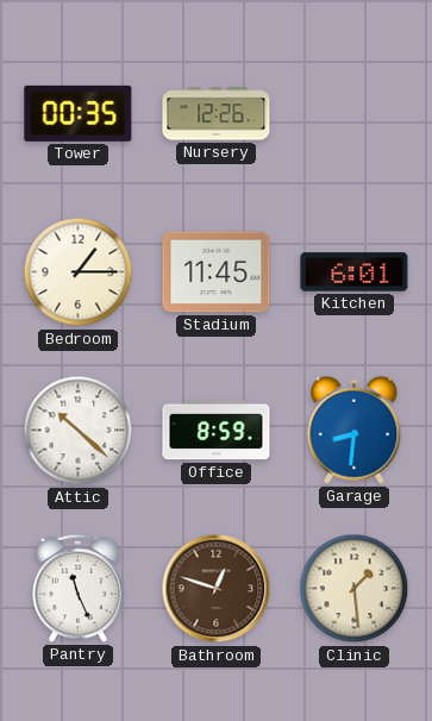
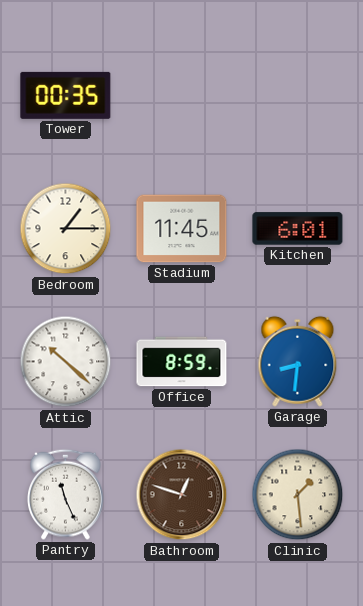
Nursery: 12:26 -> none
